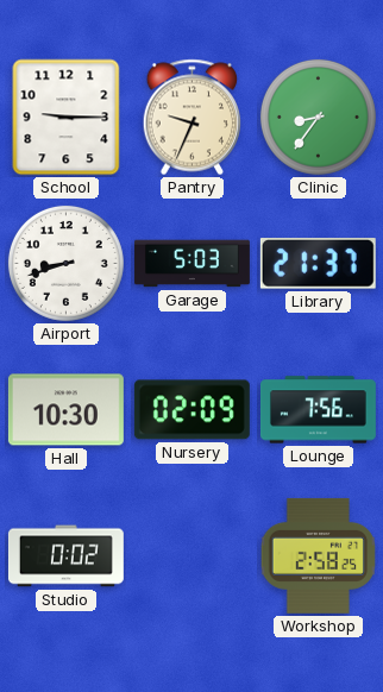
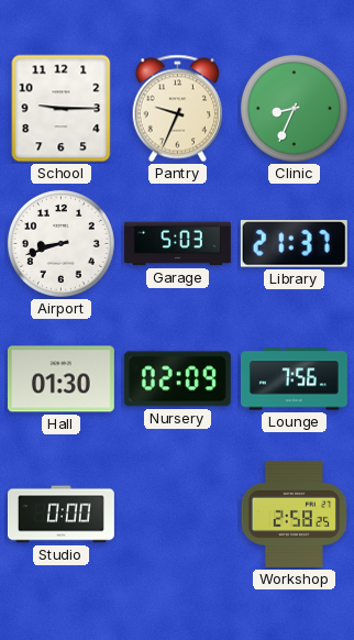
Clinic: 8:36 -> 8:34
Hall: 10:30 -> 01:30
Studio: 0:02 -> 0:00
